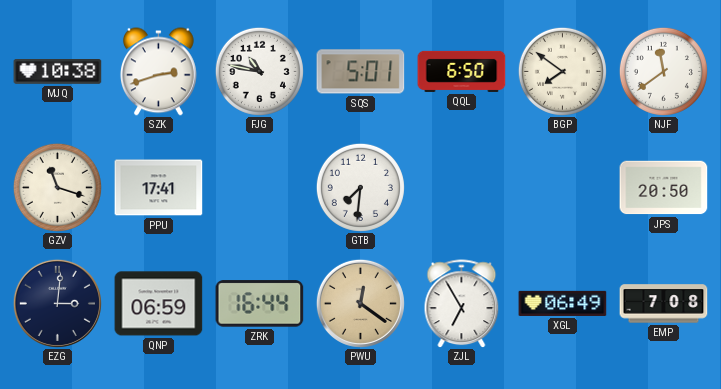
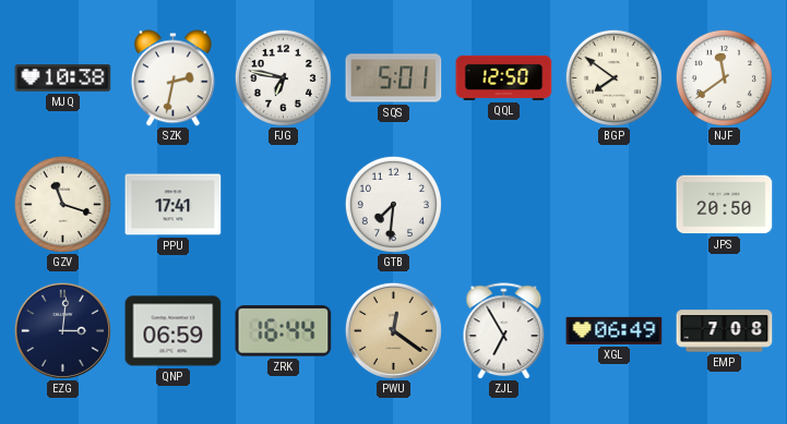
SZK: 2:42 -> 2:32
FJG: 10:47 -> 6:47
QQL: 6:50 -> 12:50
